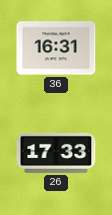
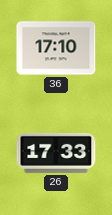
36: 16:31 -> 17:10
